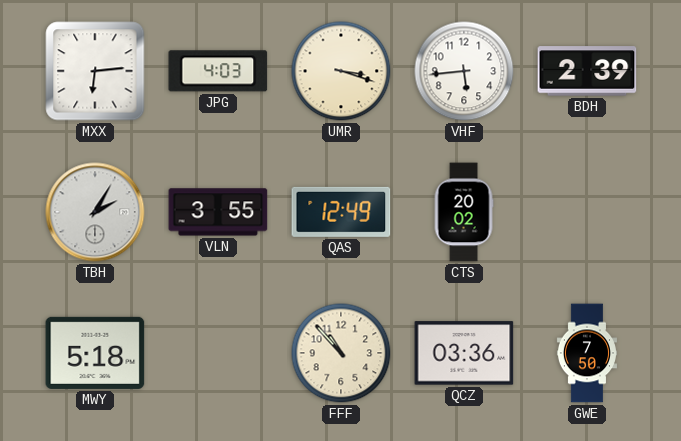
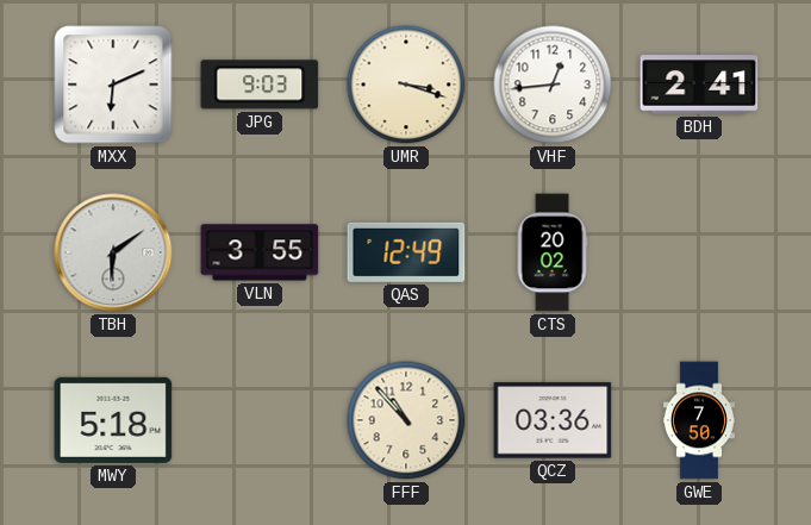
MXX: 6:14 -> 6:11
JPG: 4:03 -> 9:03
VHF: 5:44 -> 12:44
BDH: 2:39 -> 2:41
TBH: 2:05 -> 6:09
